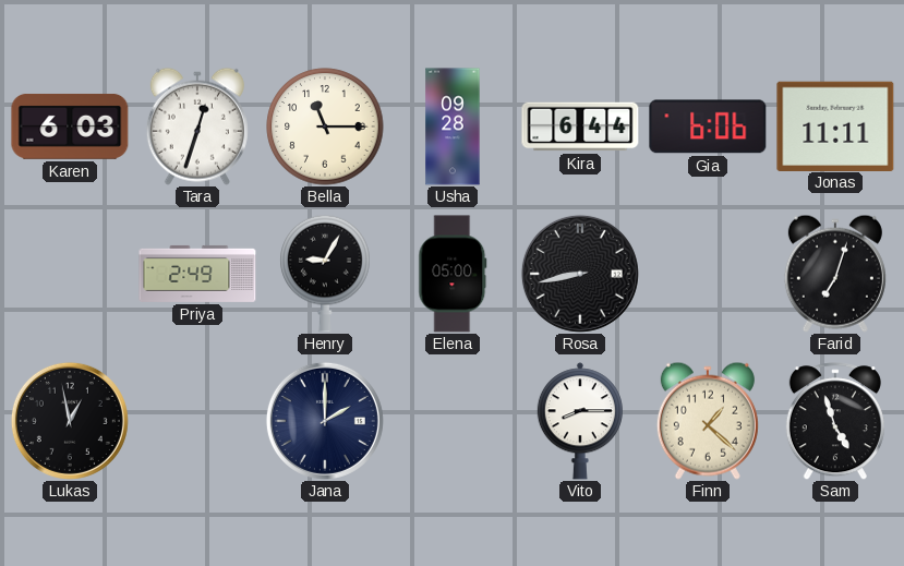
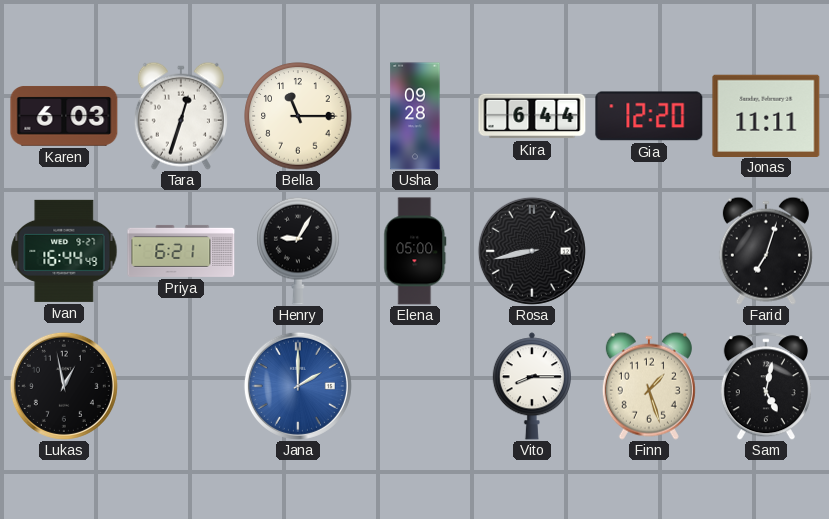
Gia: 6:06 -> 12:20
Ivan: none -> 16:44
Priya: 2:49 -> 6:21
Jana dial: navy -> blue
Finn: 1:22 -> 1:27
Sam: 4:57 -> 5:02
